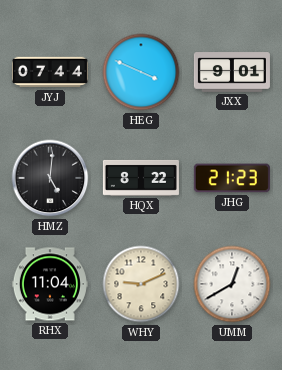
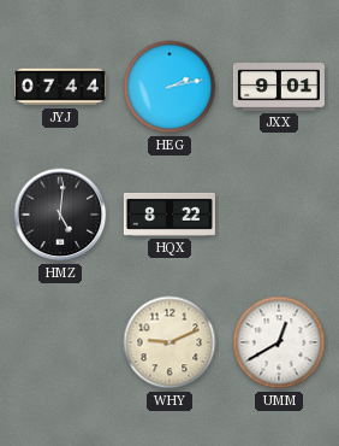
HEG: 3:49 -> 2:13
JHG: 21:23 -> none
RHX: 11:04 -> none
